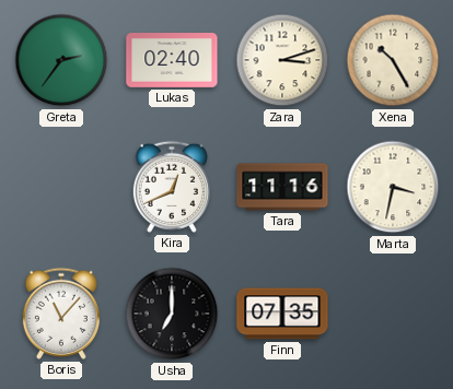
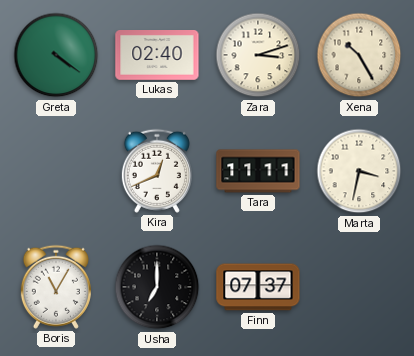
Greta: 2:36 -> 4:21
Tara: 11:16 -> 11:11
Boris: 11:07 -> 11:05
Finn: 07:35 -> 07:37
